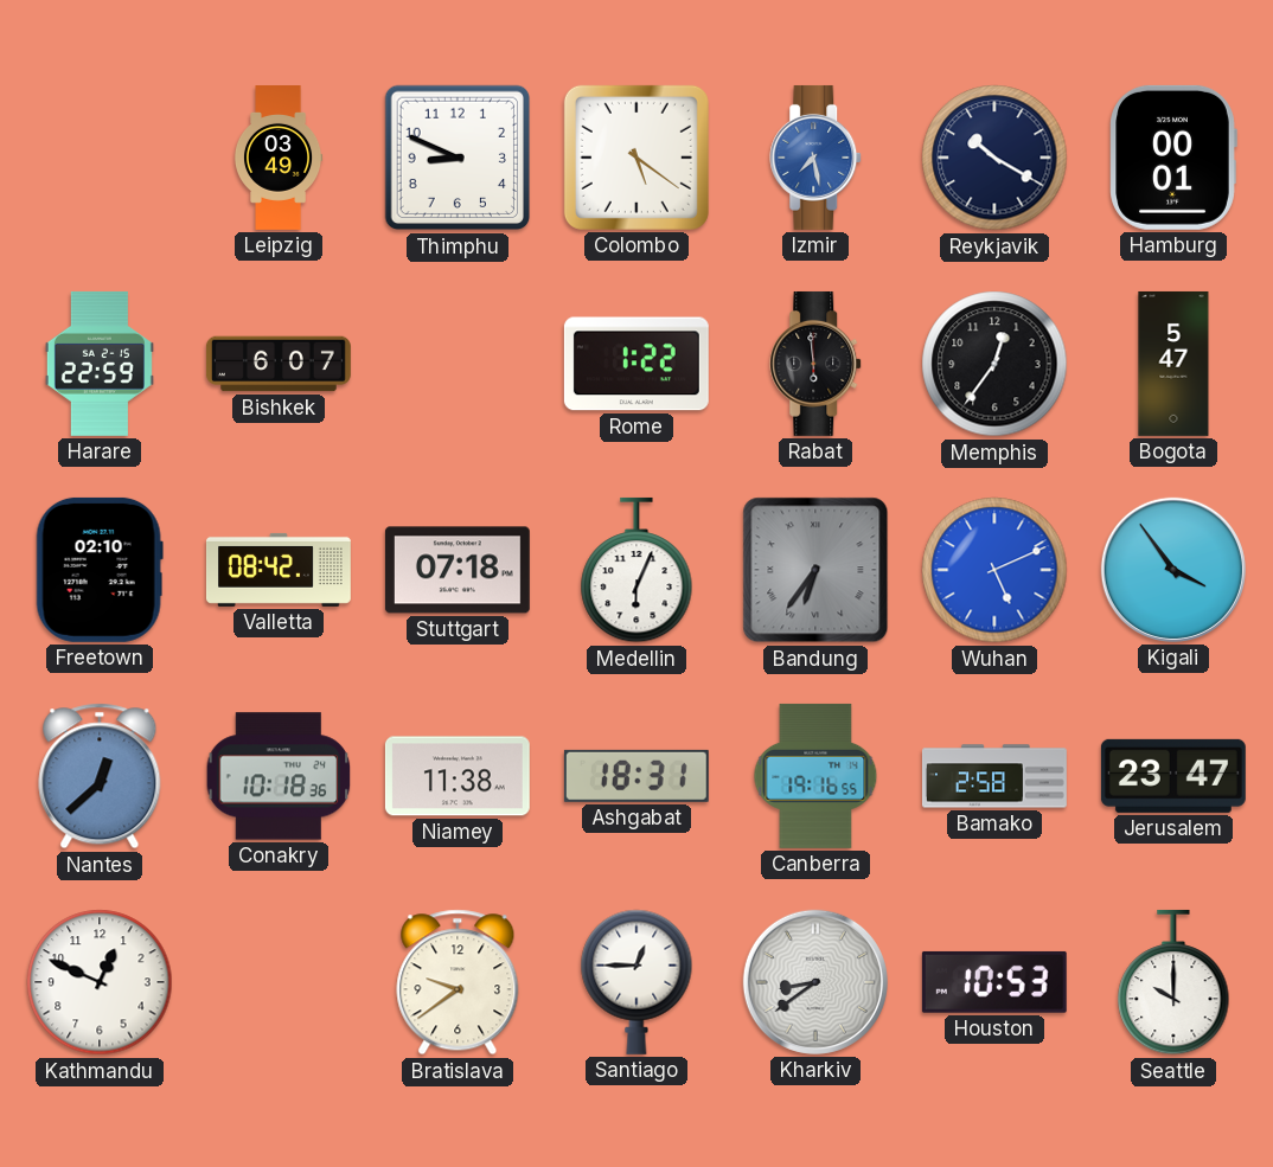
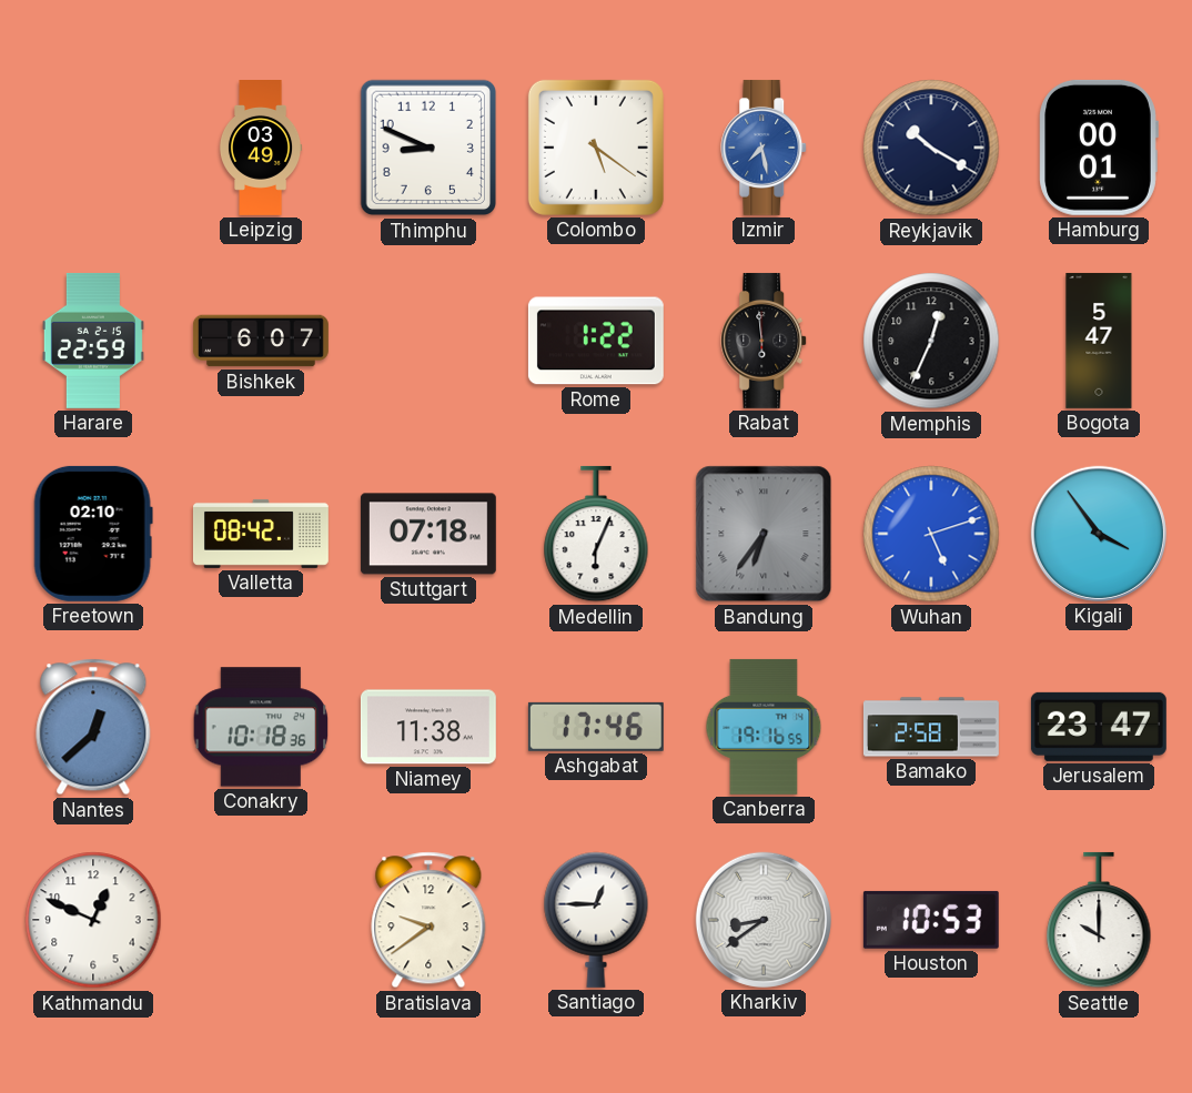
Memphis: 12:36 -> 12:34
Wuhan: 5:11 -> 5:12
Ashgabat: 18:31 -> 17:46
